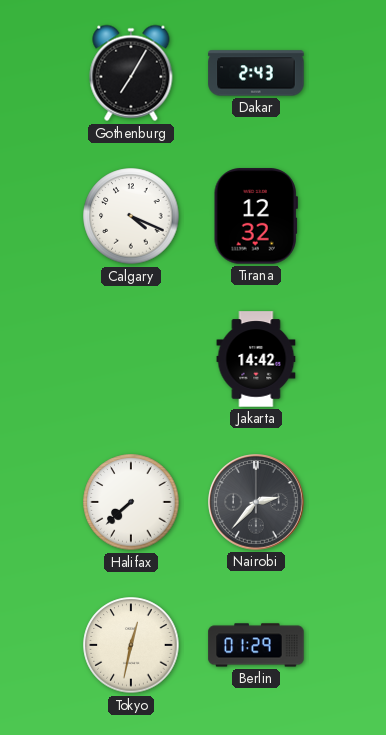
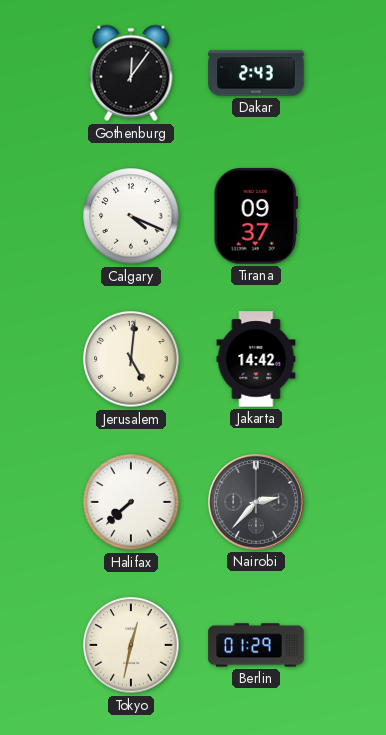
Gothenburg: 7:05 -> 12:06
Tirana: 12:32 -> 09:37
Jerusalem: none -> 5:01
